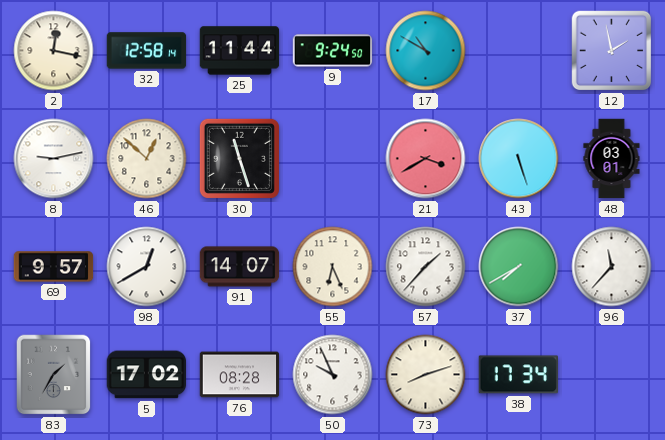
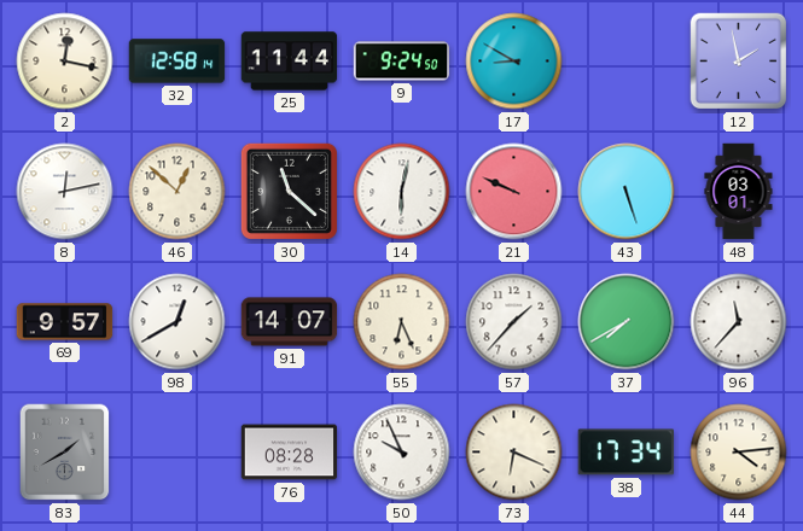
17: 10:50 -> 8:50
8: 9:13 -> 12:13
30: 11:27 -> 11:22
14: none -> 6:02
21: 3:40 -> 9:49
83: 1:35 -> 1:40
5: 17:02 -> none
73: 8:12 -> 6:19
44: none -> 4:14
